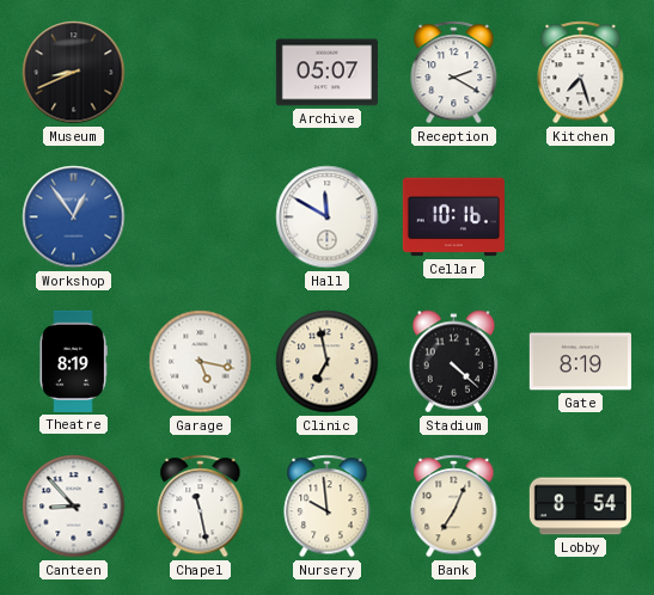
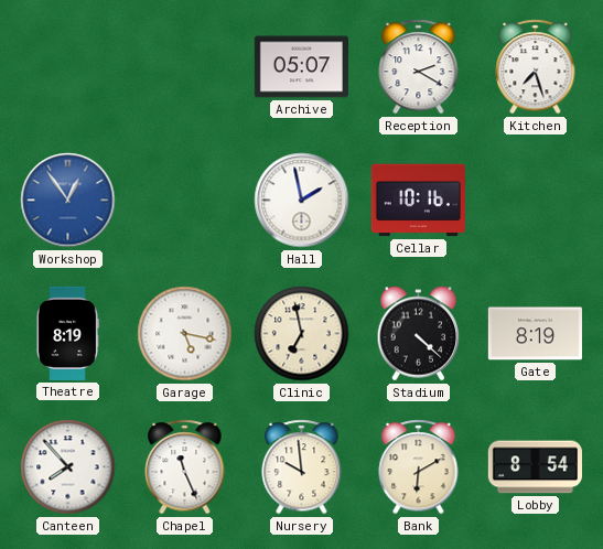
Museum: 8:41 -> none
Hall: 11:50 -> 1:58
Canteen: 8:53 -> 7:53
Chapel: 11:28 -> 11:26
Bank: 7:04 -> 6:10
